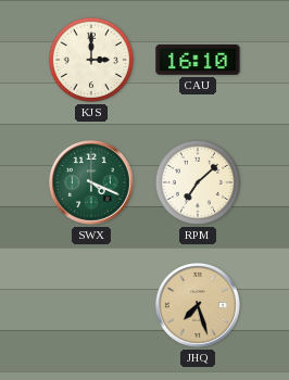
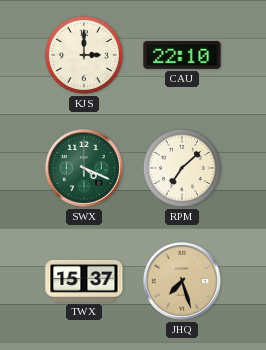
CAU: 16:10 -> 22:10
TWX: none -> 15:37
